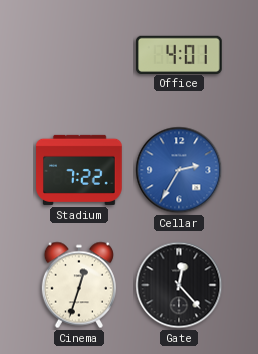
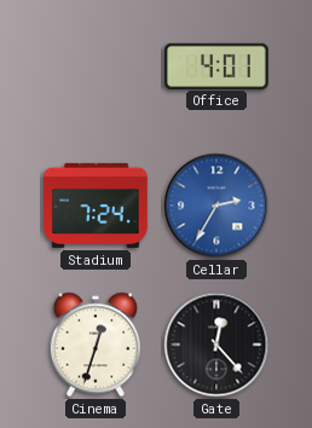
Stadium: 7:22 -> 7:24
